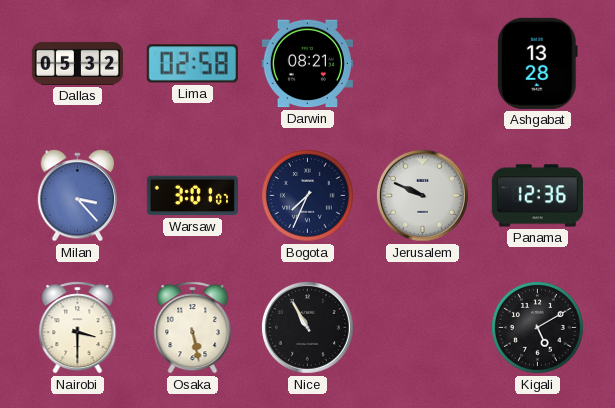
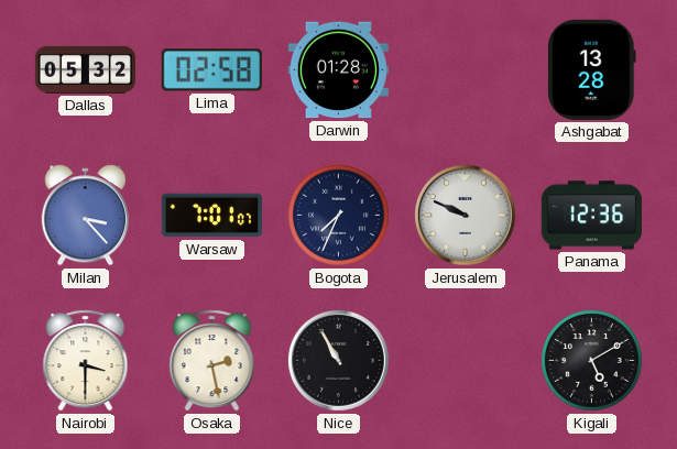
Darwin: 08:21 -> 01:28
Warsaw: 3:01 -> 7:01
Osaka: 5:28 -> 2:28
